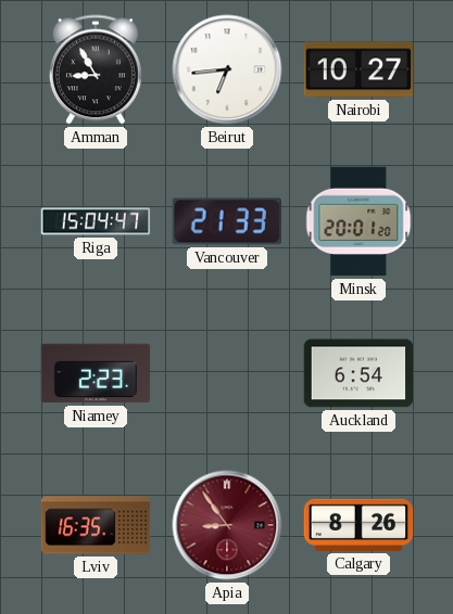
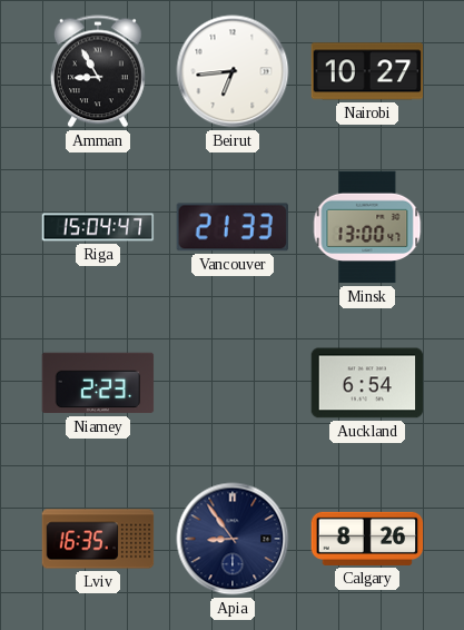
Minsk: 20:01 -> 13:00
Apia dial: burgundy -> navy
